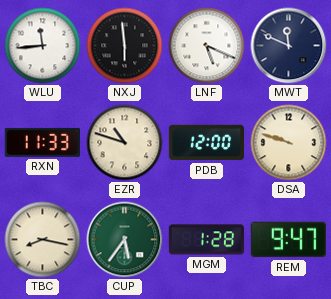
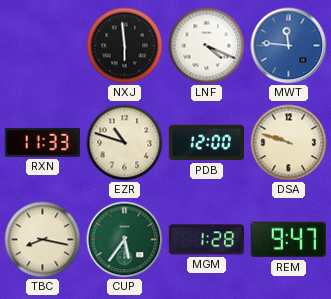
WLU: 11:44 -> none
LNF: 5:19 -> 4:19
MWT: 11:49 -> 11:46
MWT dial: navy -> blue
